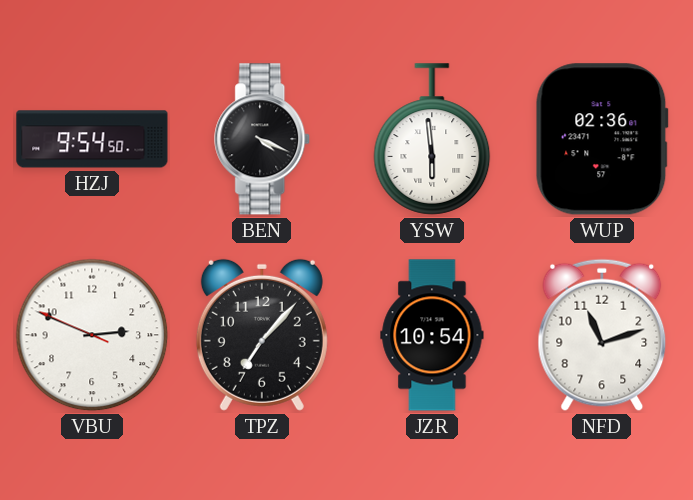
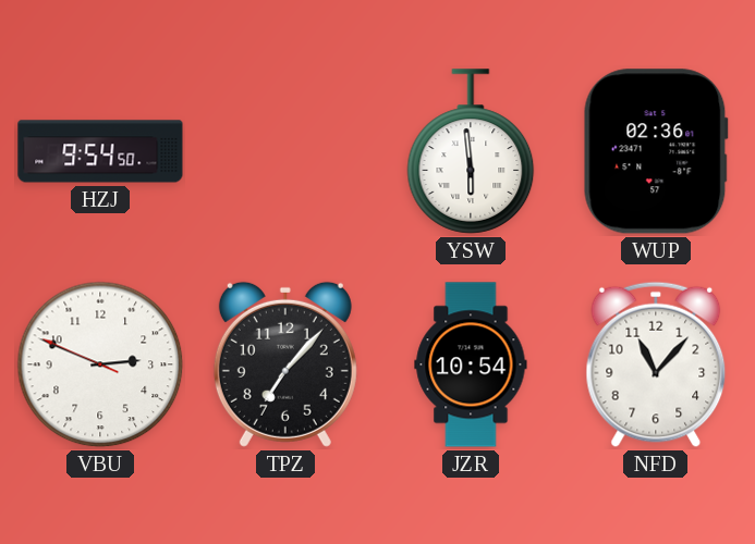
BEN: 4:19 -> none
NFD: 11:12 -> 11:07
